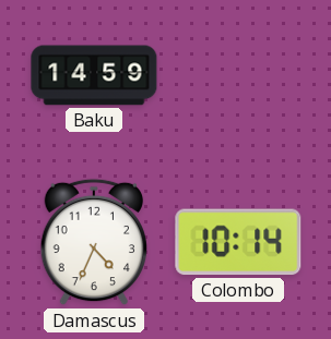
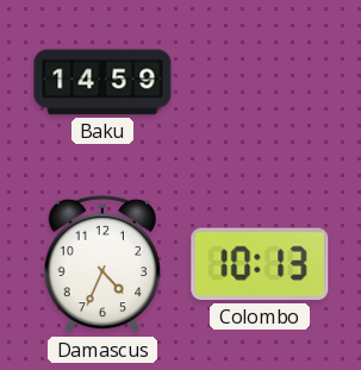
Colombo: 10:14 -> 10:13
